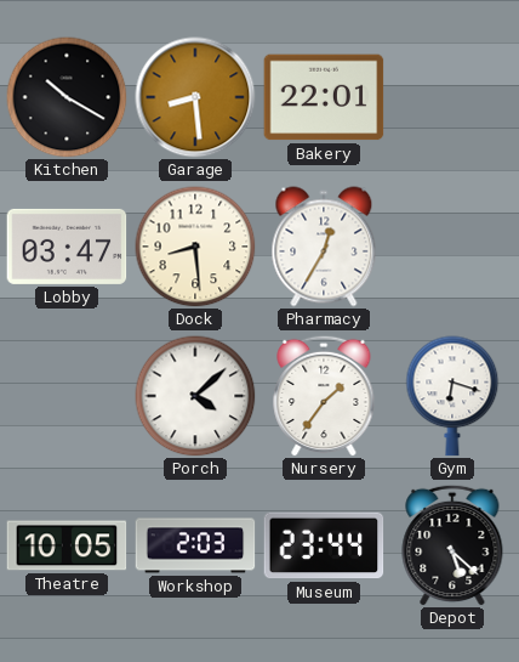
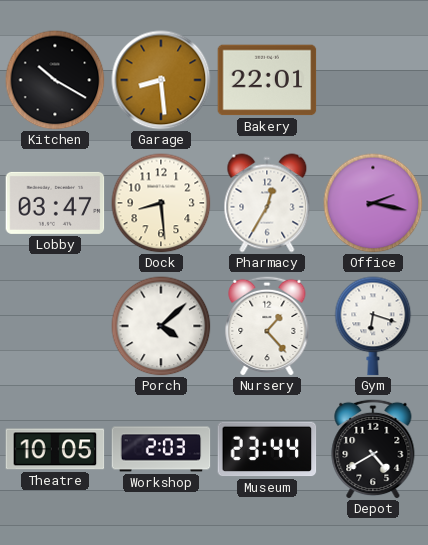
Office: none -> 2:17
Nursery: 1:36 -> 1:23
Depot: 5:22 -> 4:40
